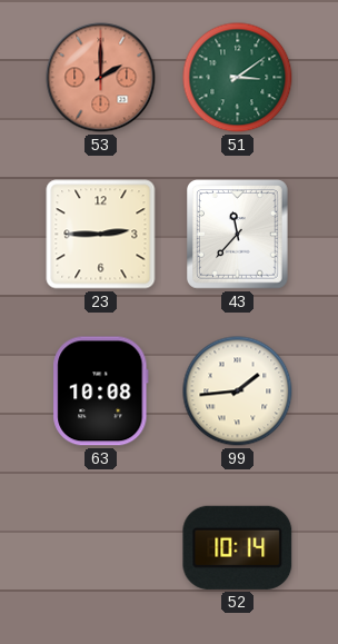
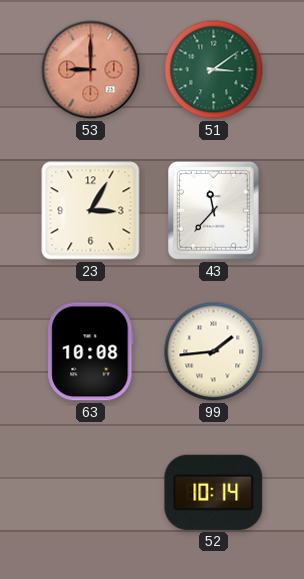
53: 2:00 -> 9:00
23: 2:45 -> 3:05
